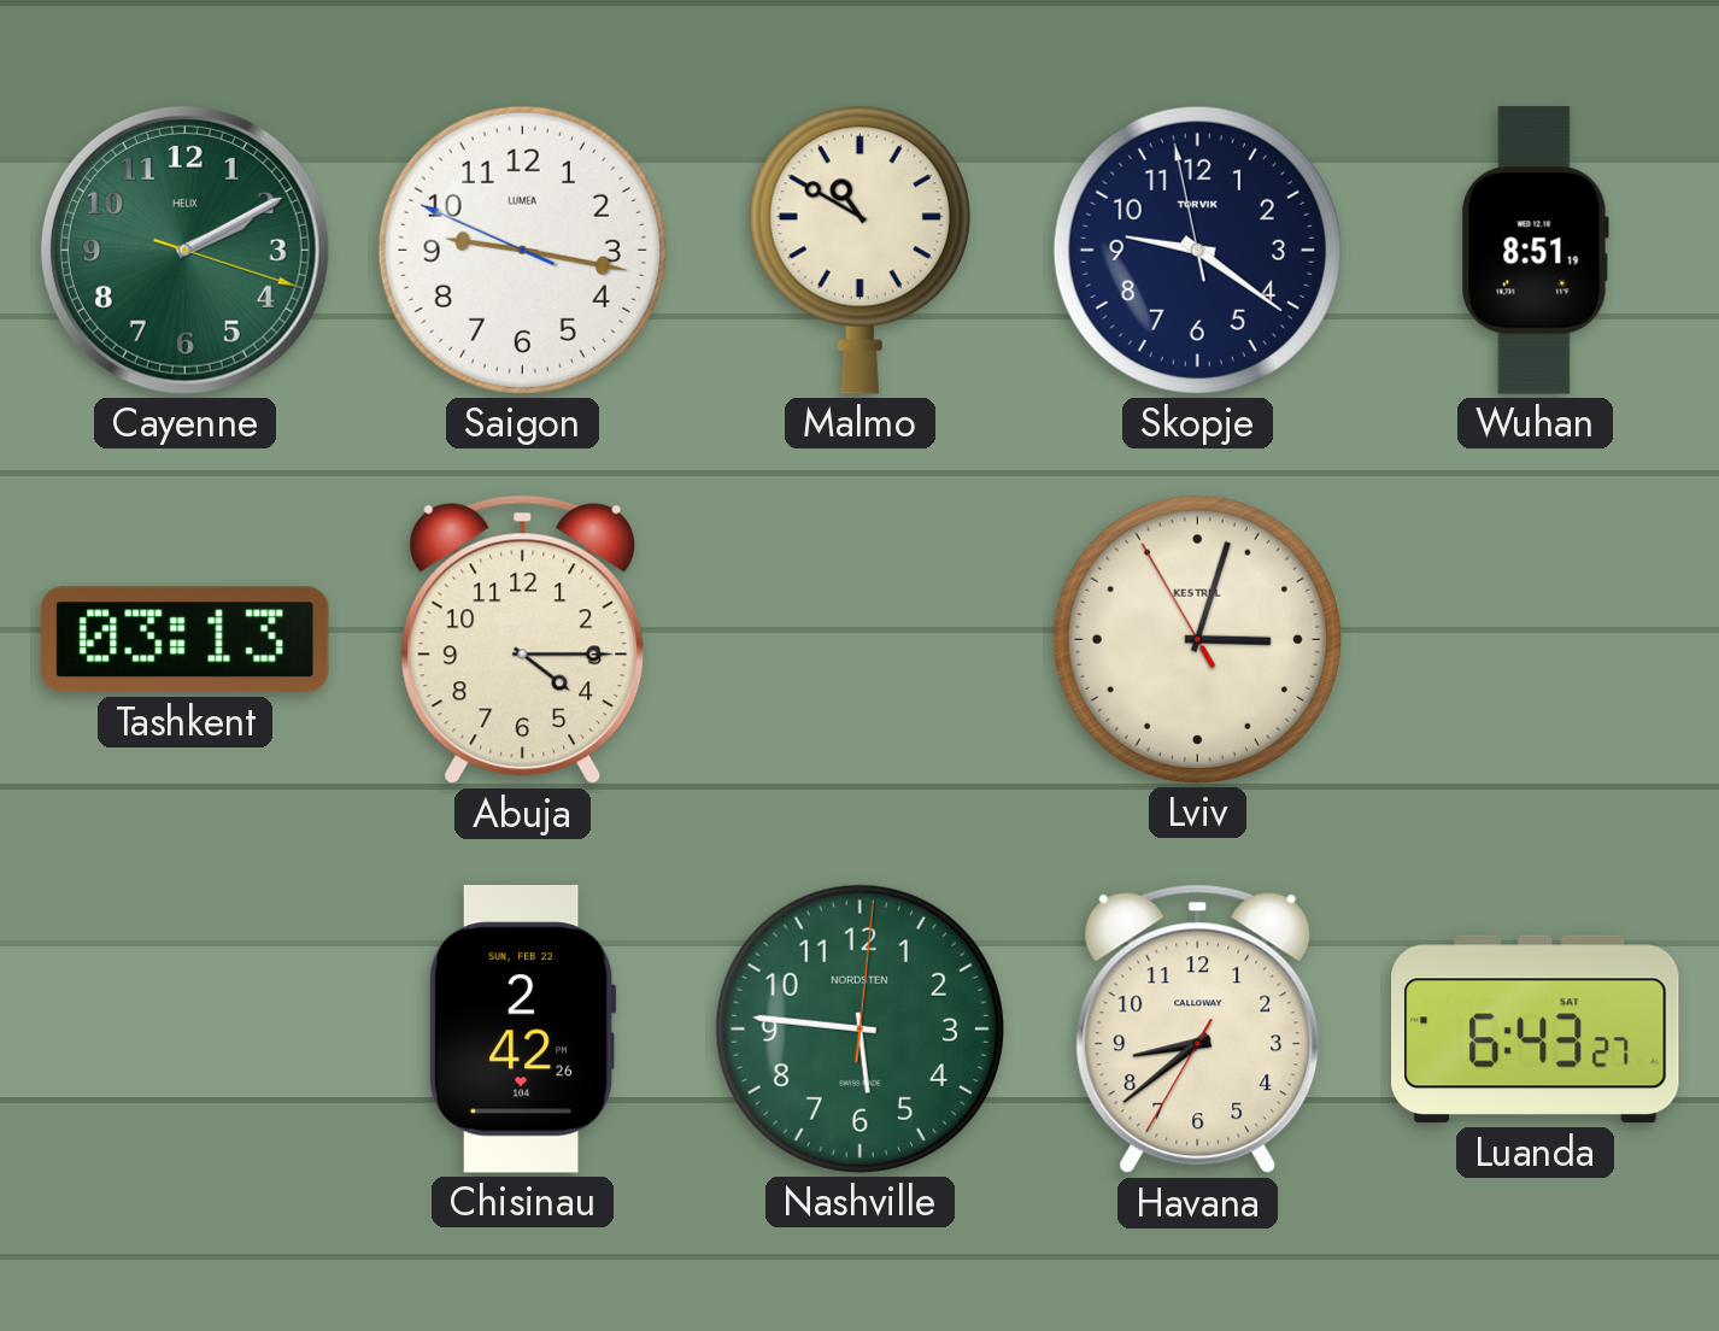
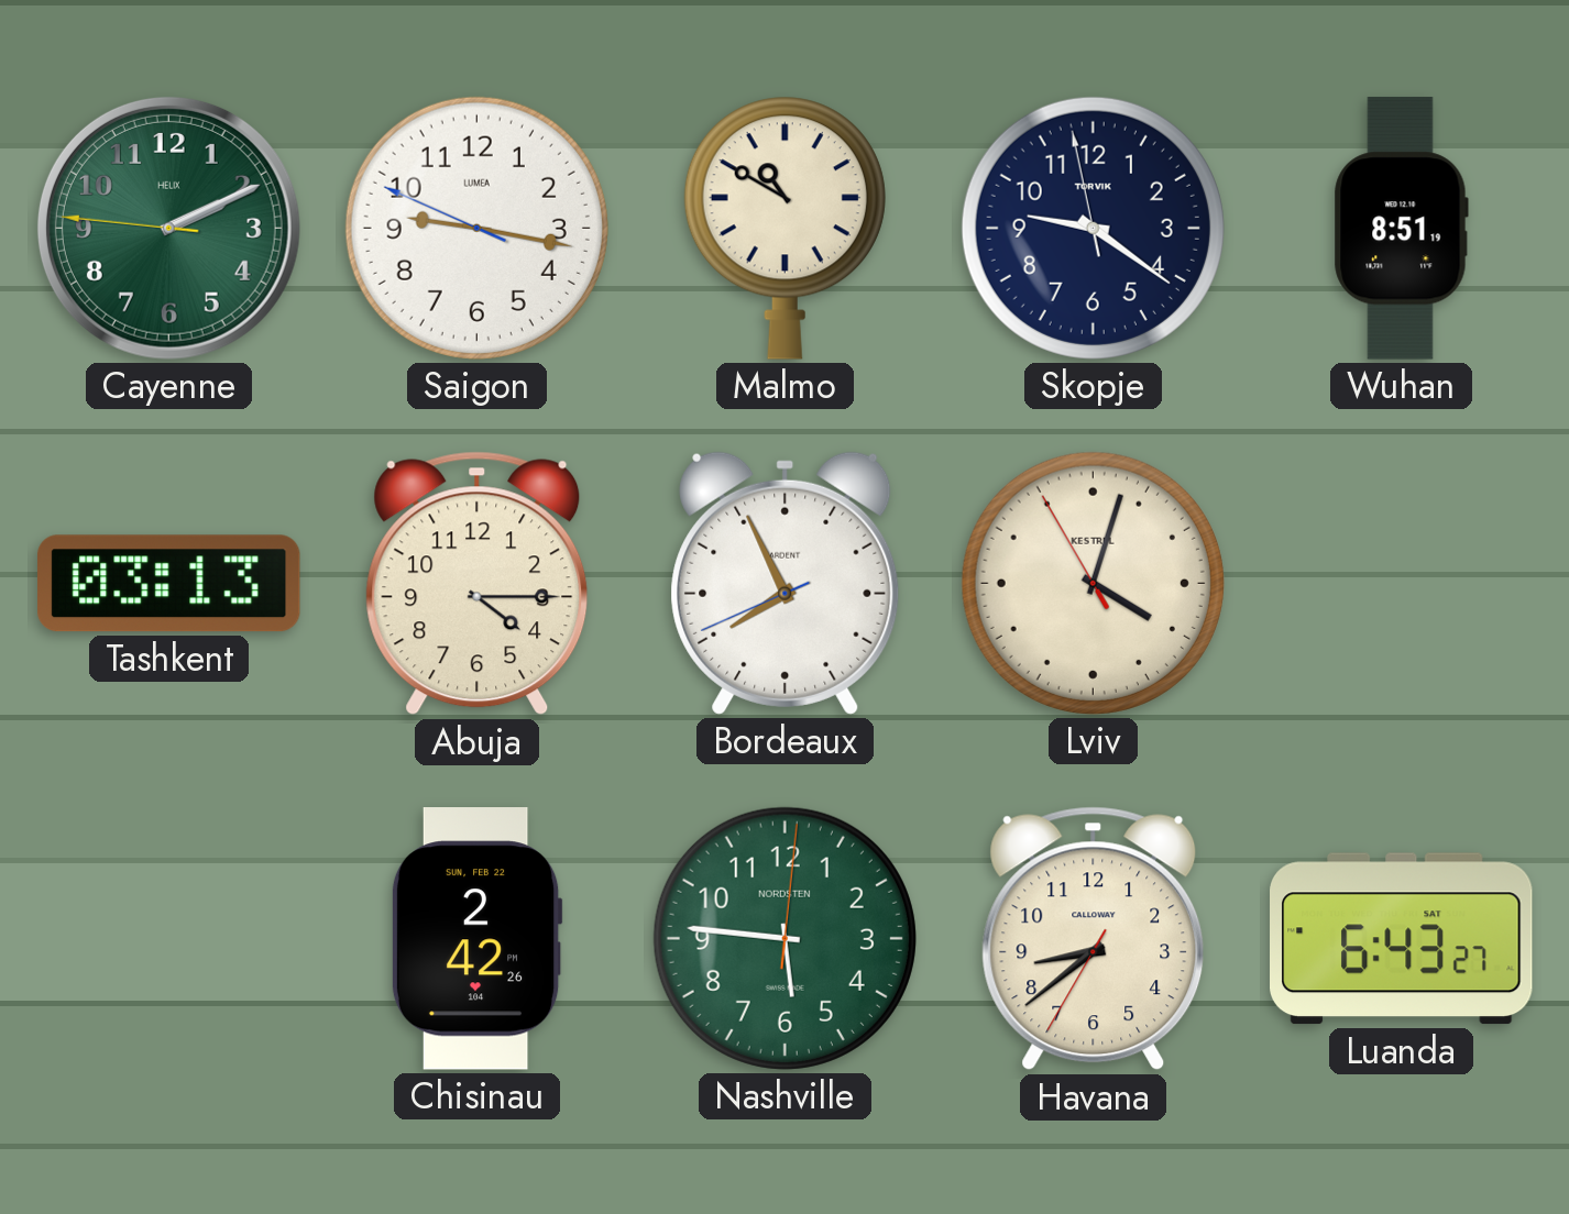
Cayenne: 2:10:18 -> 2:10:46
Bordeaux: none -> 7:55
Lviv: 3:02 -> 4:02
